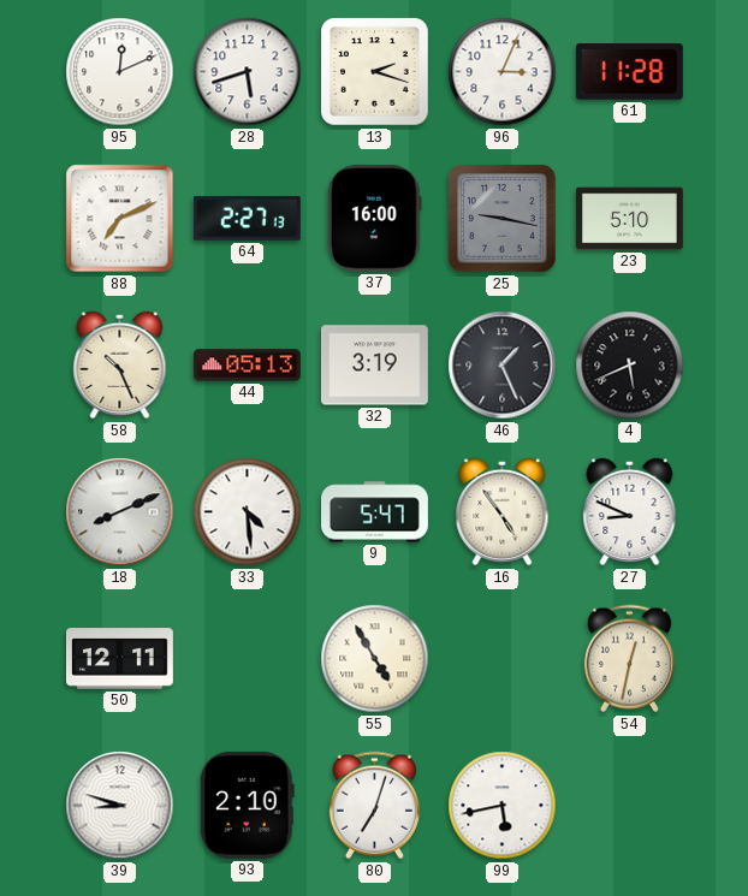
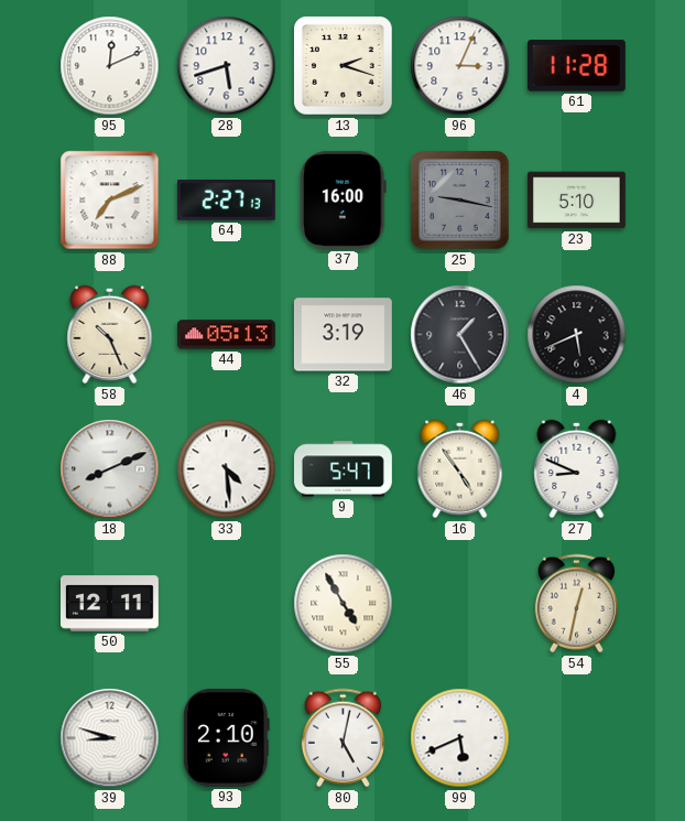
46: 1:26 -> 1:25
80: 7:03 -> 5:02
99: 5:43 -> 5:41
